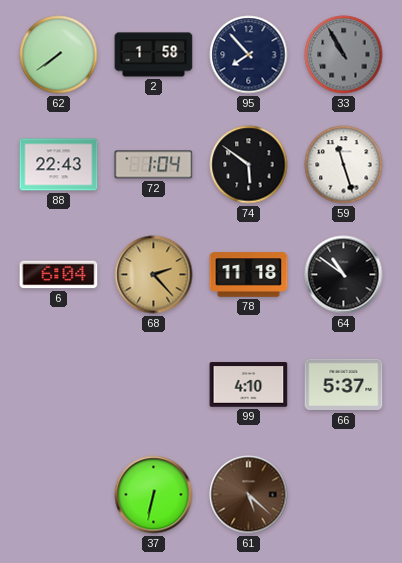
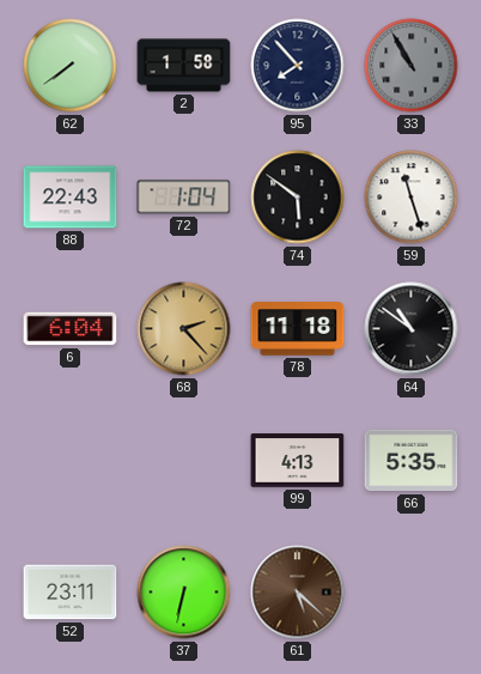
99: 4:10 -> 4:13
66: 5:37 -> 5:35
52: none -> 23:11
